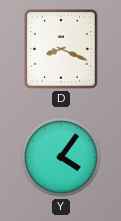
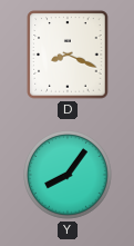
Y: 4:06 -> 8:06
